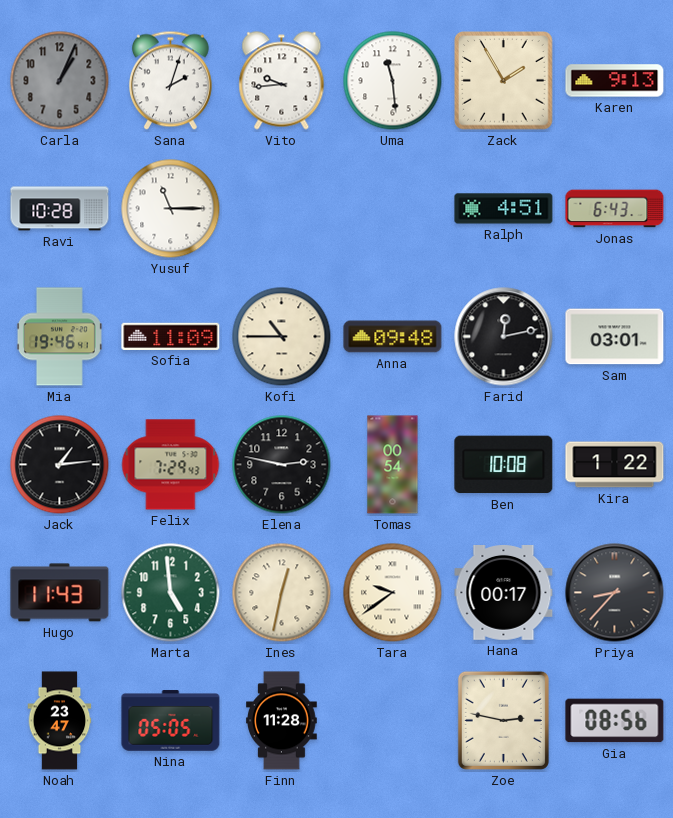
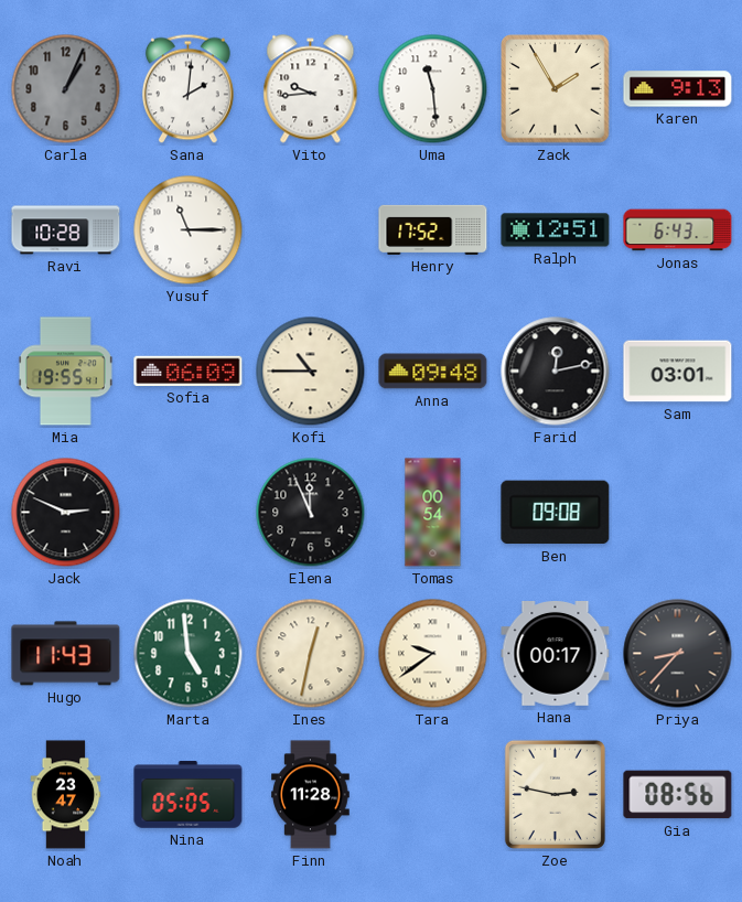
Sana: 2:03 -> 2:01
Henry: none -> 17:52
Ralph: 4:51 -> 12:51
Mia: 19:46 -> 19:55
Sofia: 11:09 -> 06:09
Jack: 1:14 -> 2:49
Felix: 7:29 -> none
Elena: 2:47 -> 11:56
Ben: 10:08 -> 09:08
Kira: 1:22 -> none
